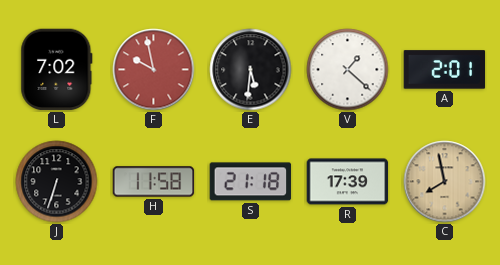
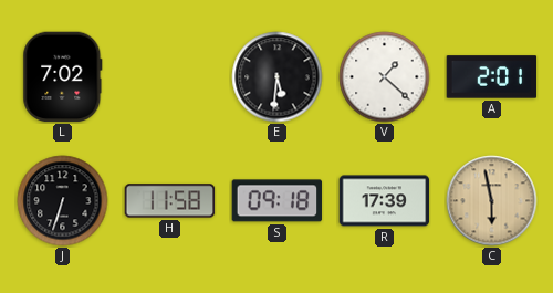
F: 9:58 -> none
S: 21:18 -> 09:18
C: 7:58 -> 5:58
